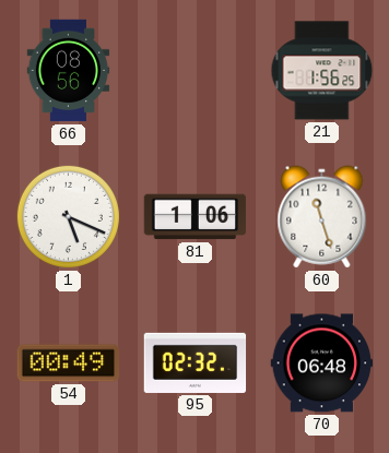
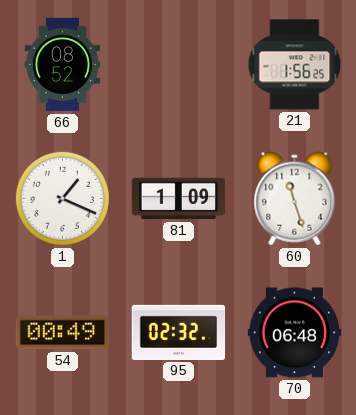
66: 08:56 -> 08:52
1: 5:19 -> 1:19
81: 1:06 -> 1:09
